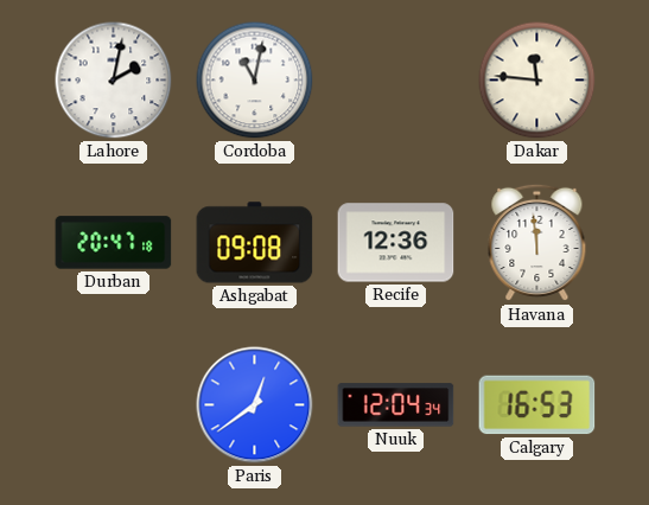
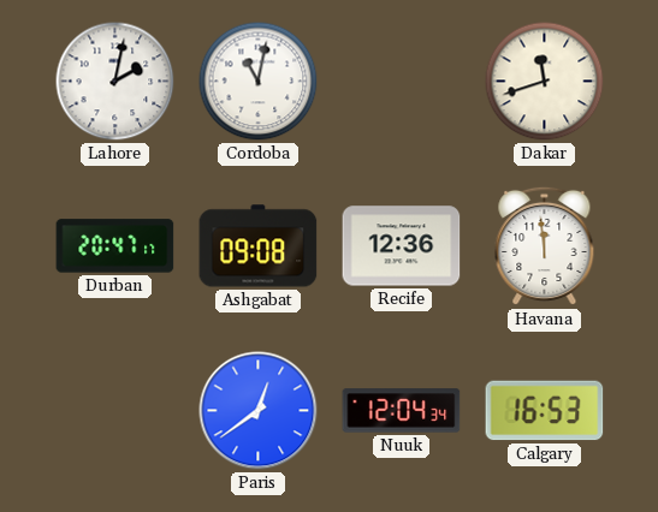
Dakar: 11:46 -> 11:42
Durban: 20:47:18 -> 20:47:17
